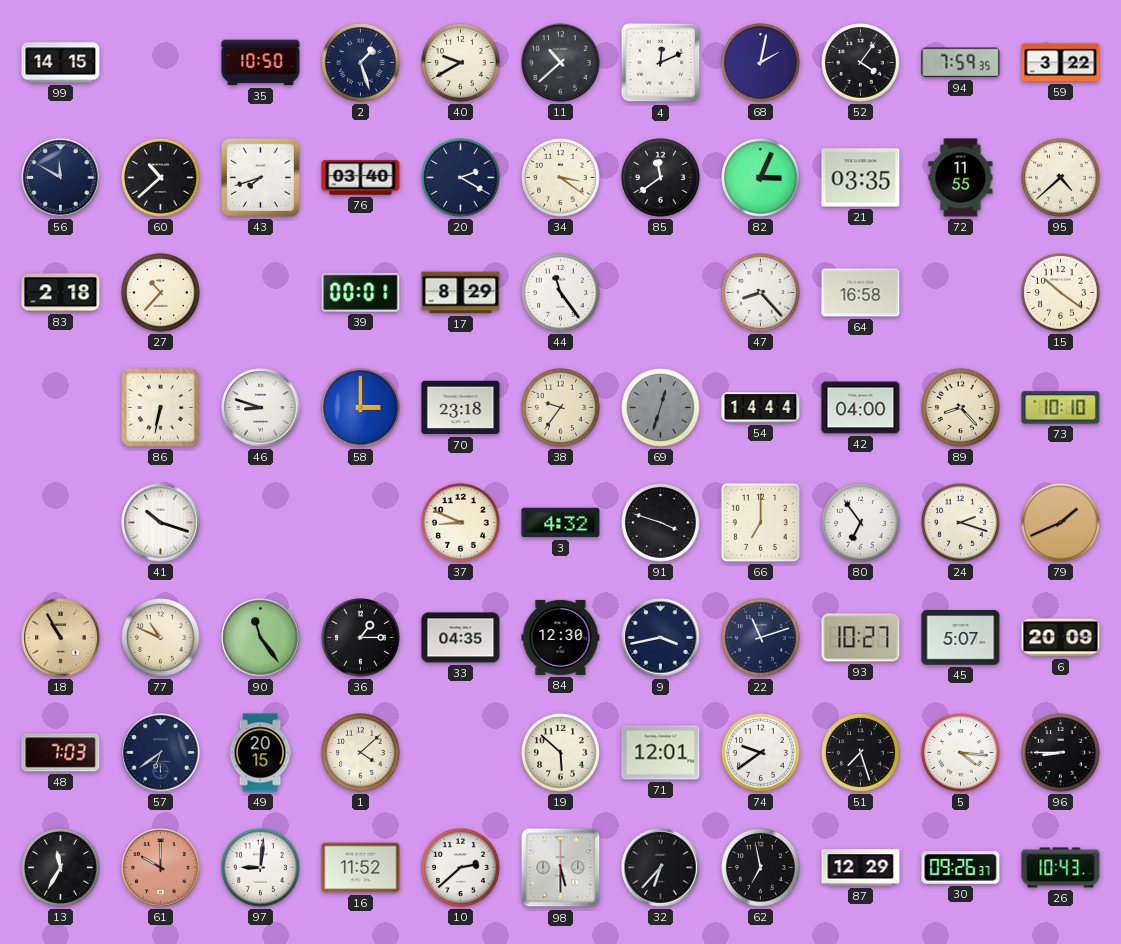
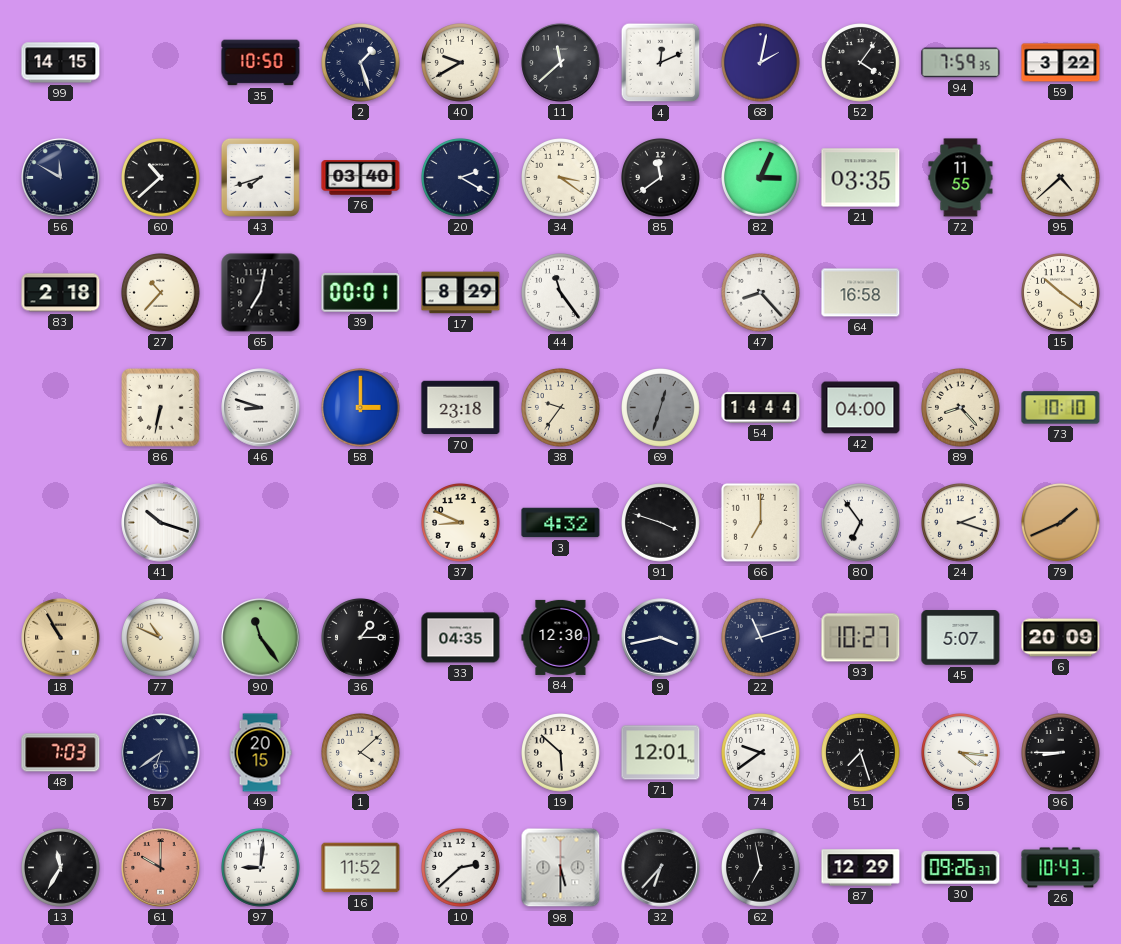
11: 10:38 -> 11:38
65: none -> 7:02
